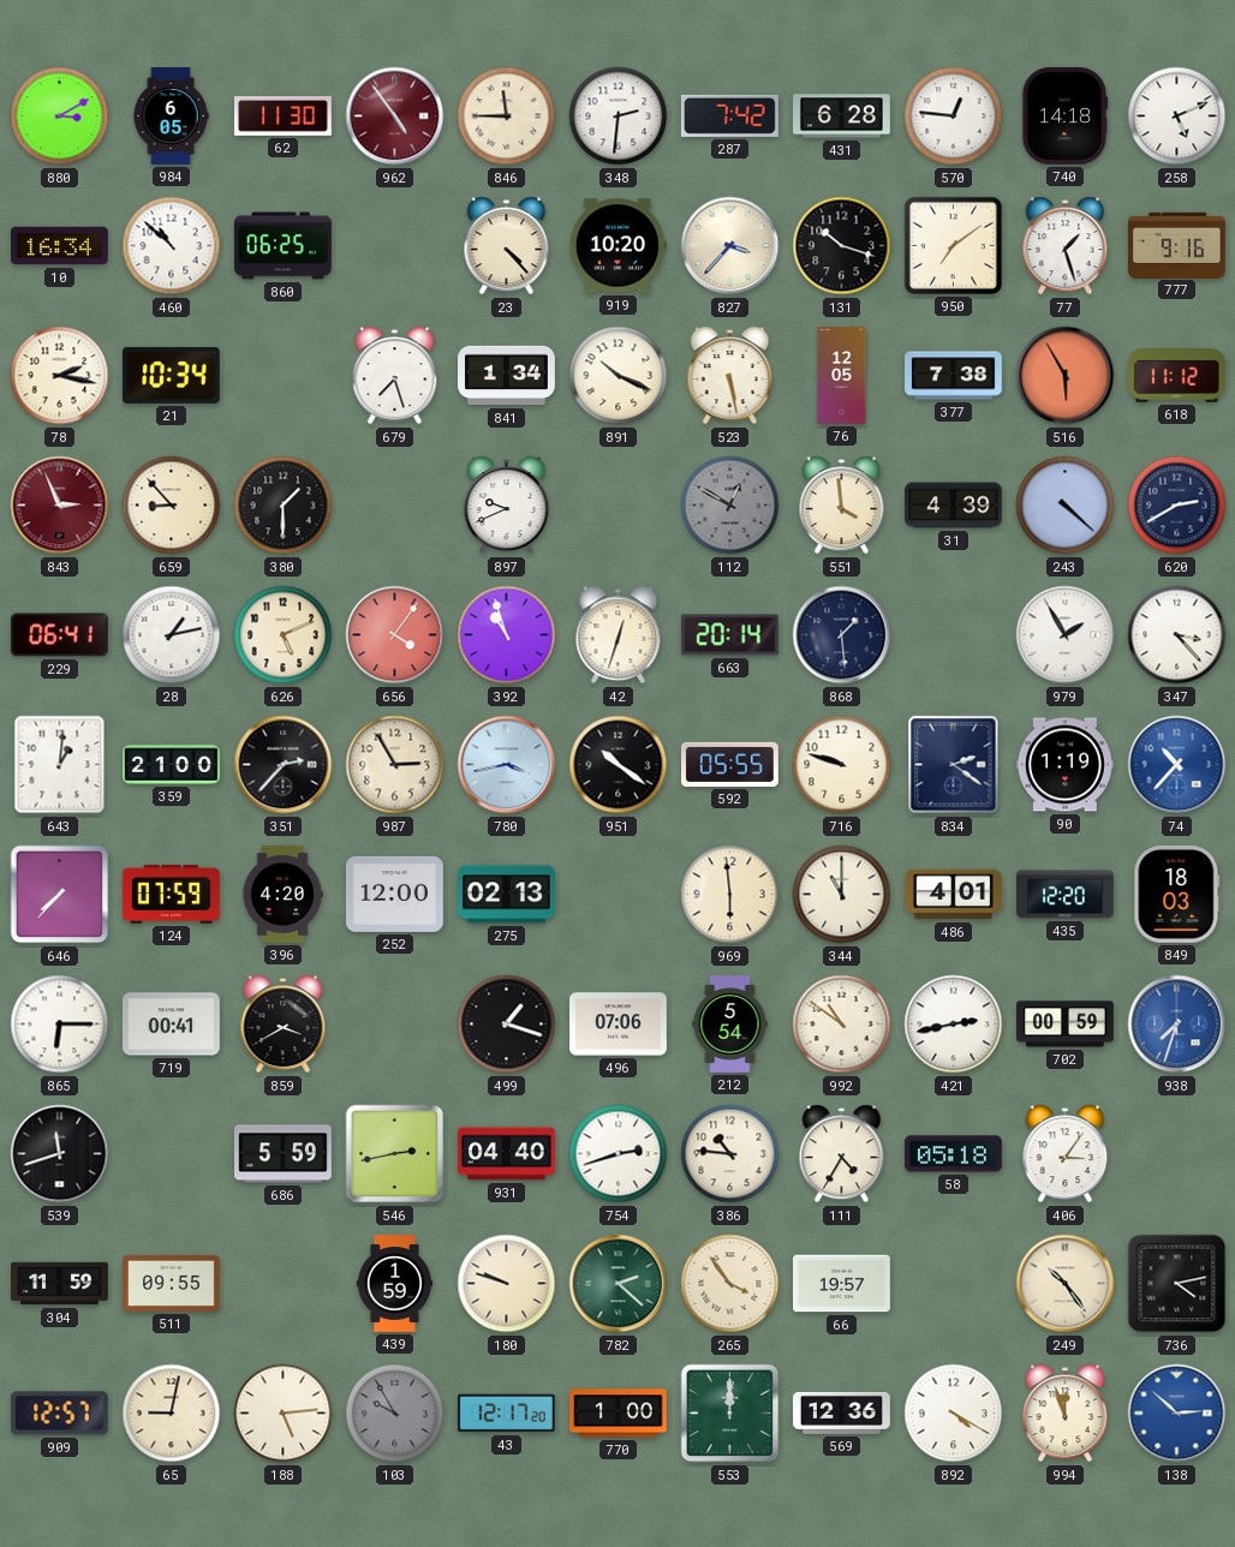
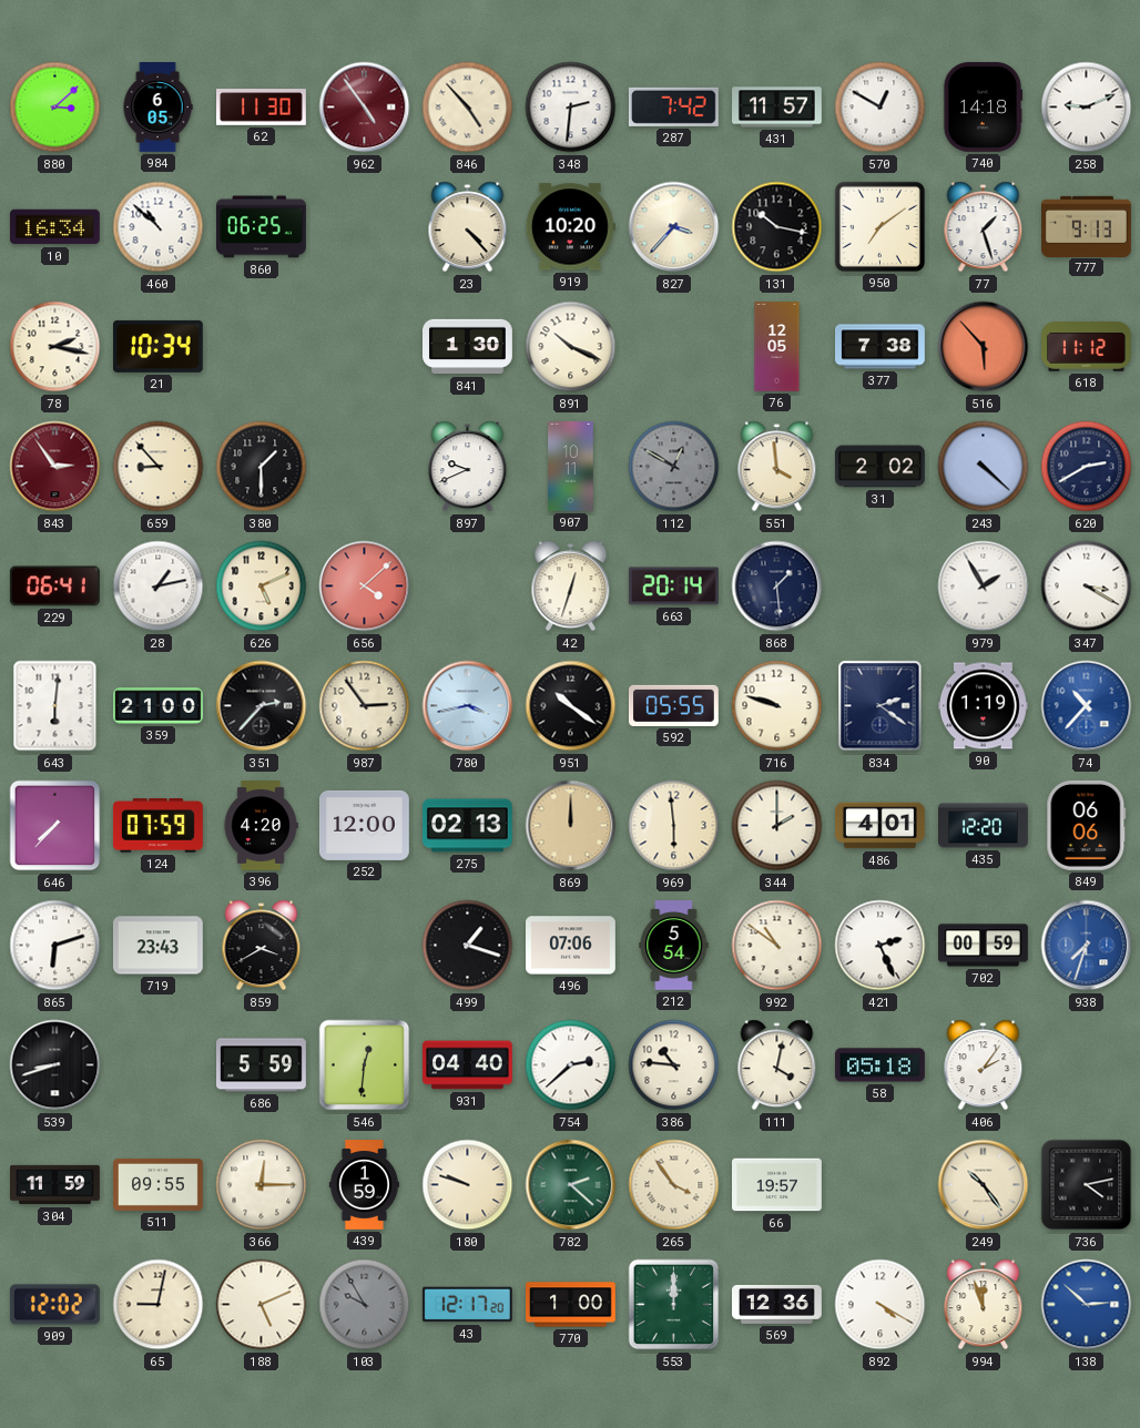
880: 3:10 -> 3:08
846: 11:45 -> 4:53
431: 6:28 -> 11:57
570: 12:46 -> 12:50
258: 5:11 -> 9:11
131: 10:18 -> 10:17
777: 9:16 -> 9:13
679: 7:27 -> none
841: 1:34 -> 1:30
523: 5:28 -> none
516: 5:55 -> 5:53
843: 2:56 -> 2:54
907: none -> 10:11
31: 4:39 -> 2:02
656: 4:06 -> 4:08
392: 10:57 -> none
347: 3:23 -> 3:20
643: 1:01 -> 6:01
987: 2:55 -> 2:54
869: none -> 12:00
344: 11:00 -> 2:00
849: 18:03 -> 06:06
865: 6:15 -> 6:12
719: 00:41 -> 23:43
421: 2:43 -> 2:26
539: 11:42 -> 8:42
546: 2:43 -> 12:31
754: 2:42 -> 2:38
111: 4:35 -> 4:02
406: 3:06 -> 2:06
366: none -> 12:15
909: 12:57 -> 12:02
188: 5:14 -> 5:11
